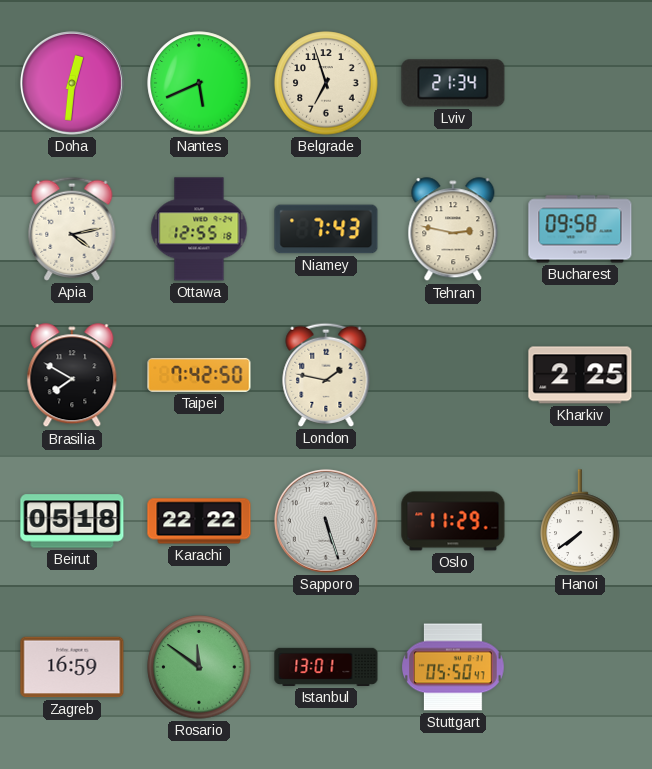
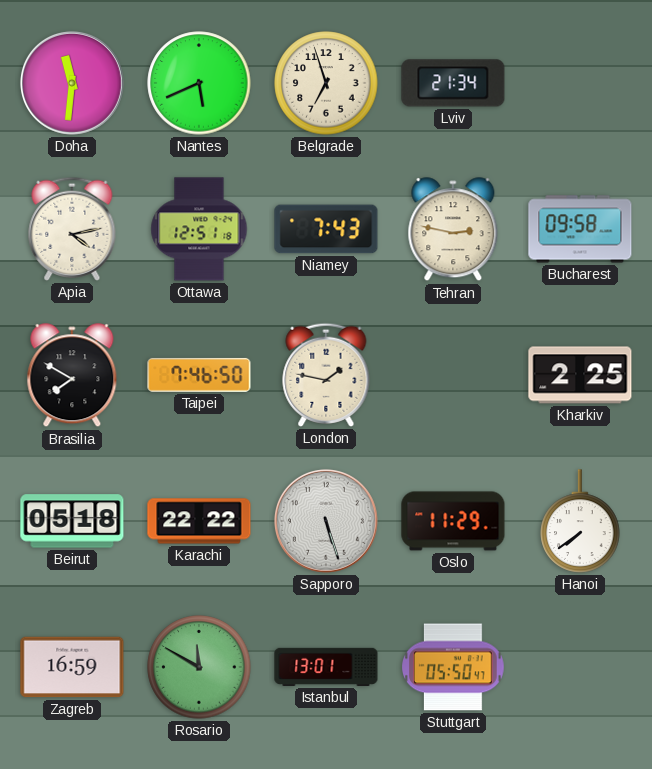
Doha: 12:31 -> 11:31
Ottawa: 12:55 -> 12:51
Taipei: 7:42 -> 7:46
Rosario: 11:51 -> 11:50
